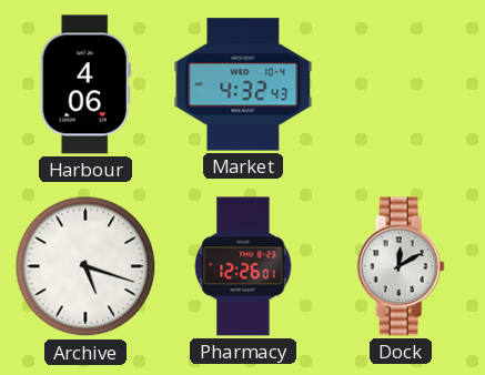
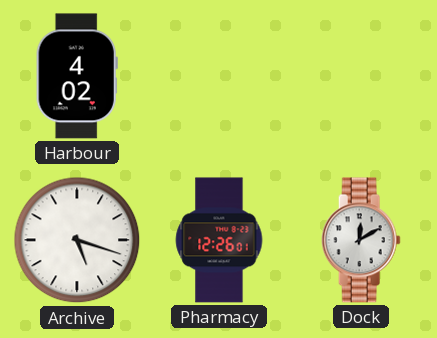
Harbour: 4:06 -> 4:02
Market: 4:32 -> none
